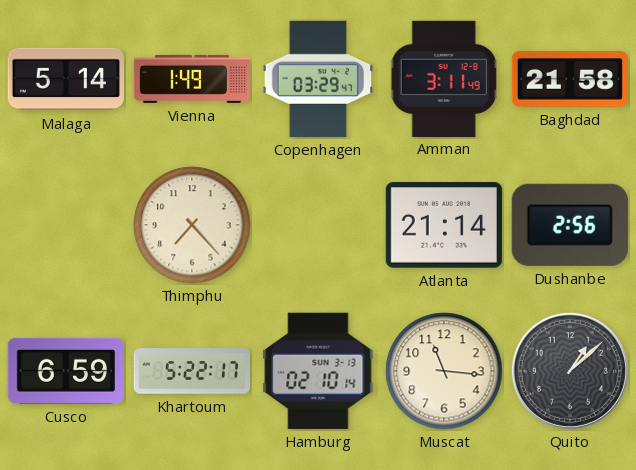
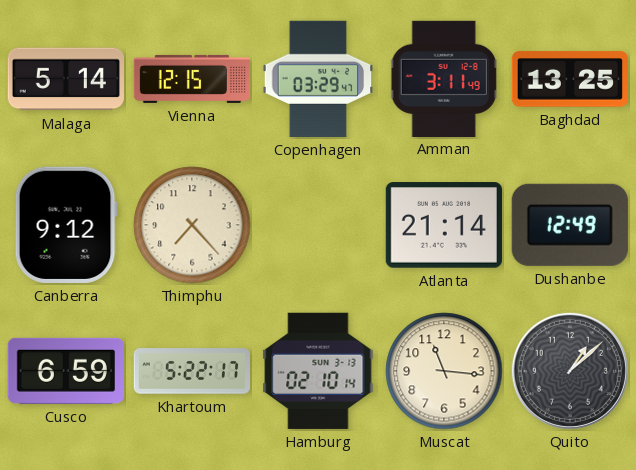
Vienna: 1:49 -> 12:15
Baghdad: 21:58 -> 13:25
Canberra: none -> 9:12
Dushanbe: 2:56 -> 12:49
